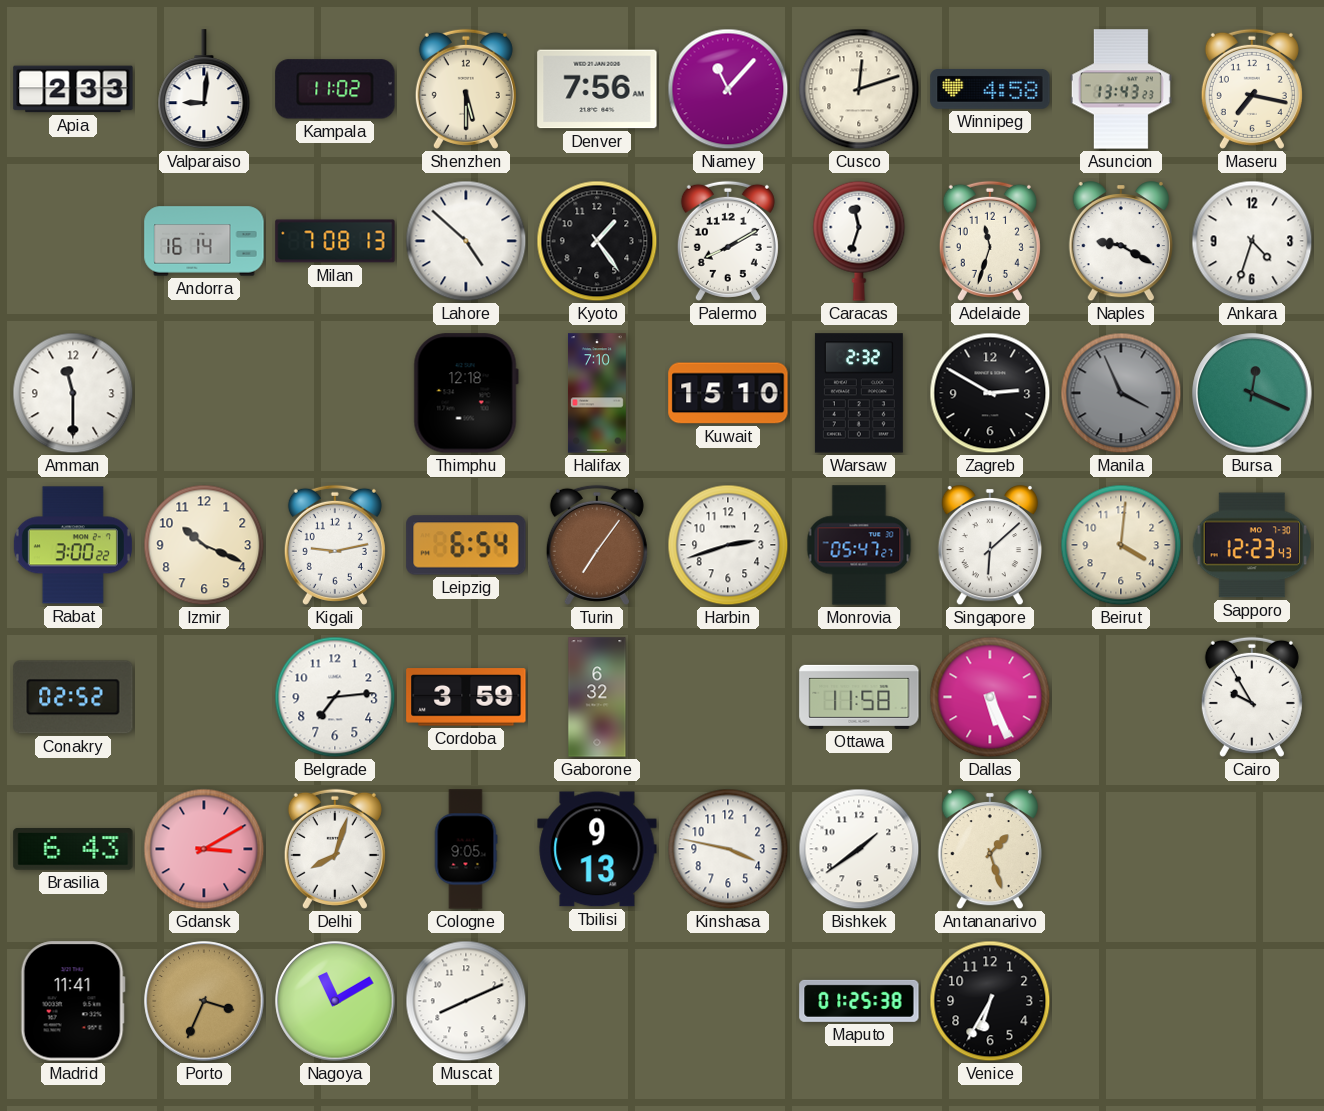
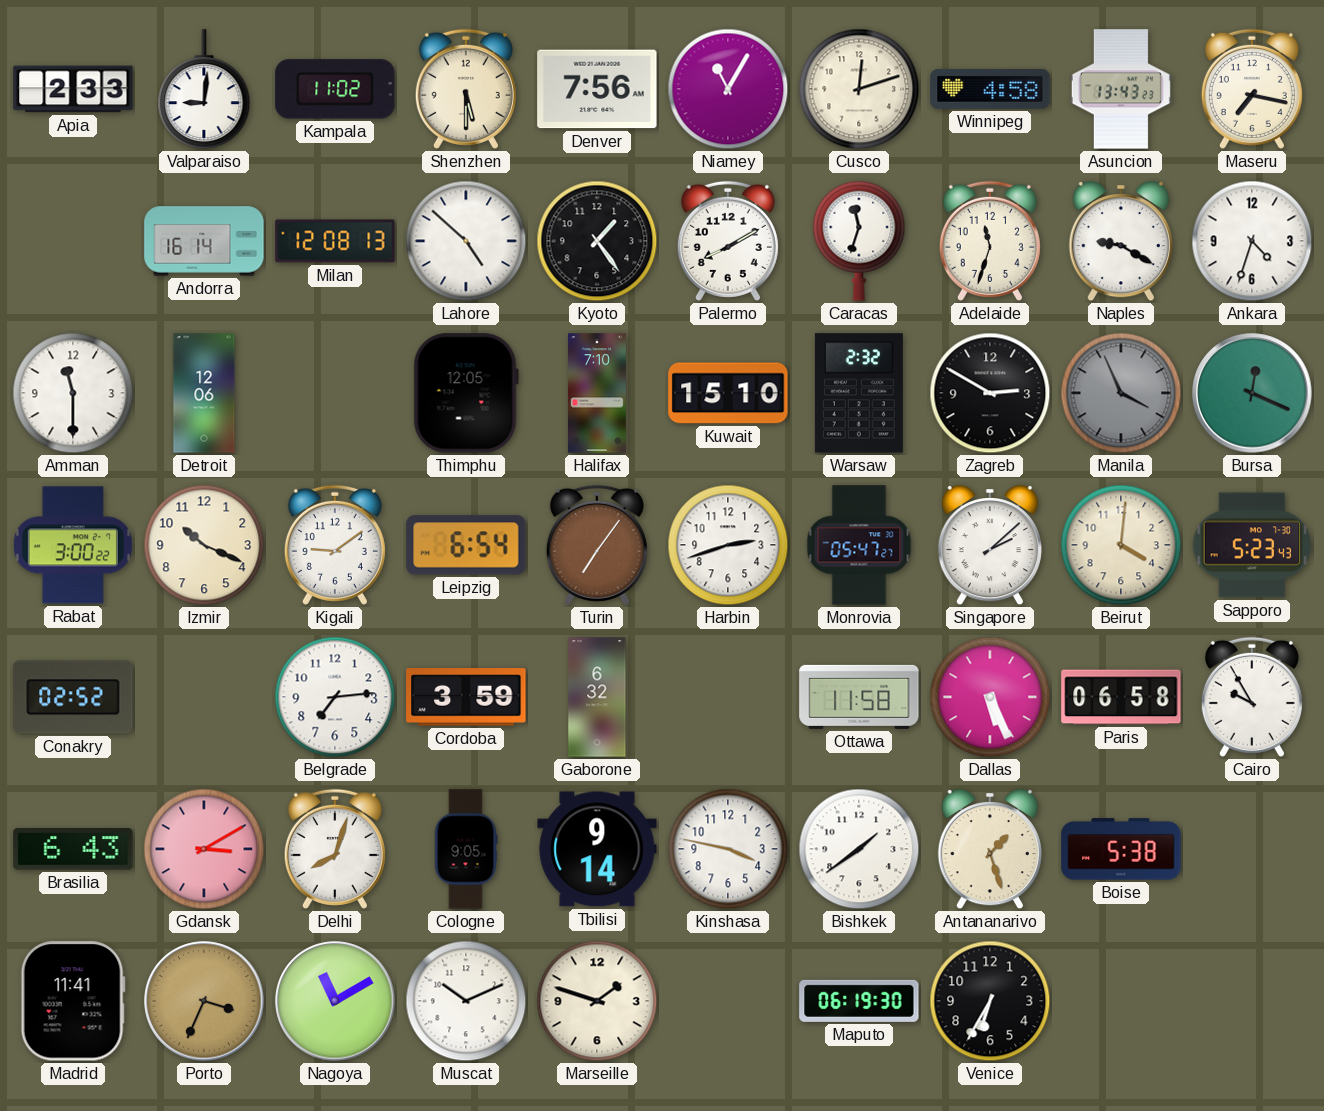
Niamey: 11:07 -> 11:05
Milan: 7:08 -> 12:08
Detroit: none -> 12:06
Thimphu: 12:18 -> 12:05
Kigali: 9:13 -> 9:09
Singapore: 6:08 -> 2:08
Sapporo: 12:23 -> 5:23
Paris: none -> 06:58
Tbilisi: 9:13 -> 9:14
Boise: none -> 5:38
Muscat: 8:11 -> 10:11
Marseille: none -> 1:48
Maputo: 01:25 -> 06:19
